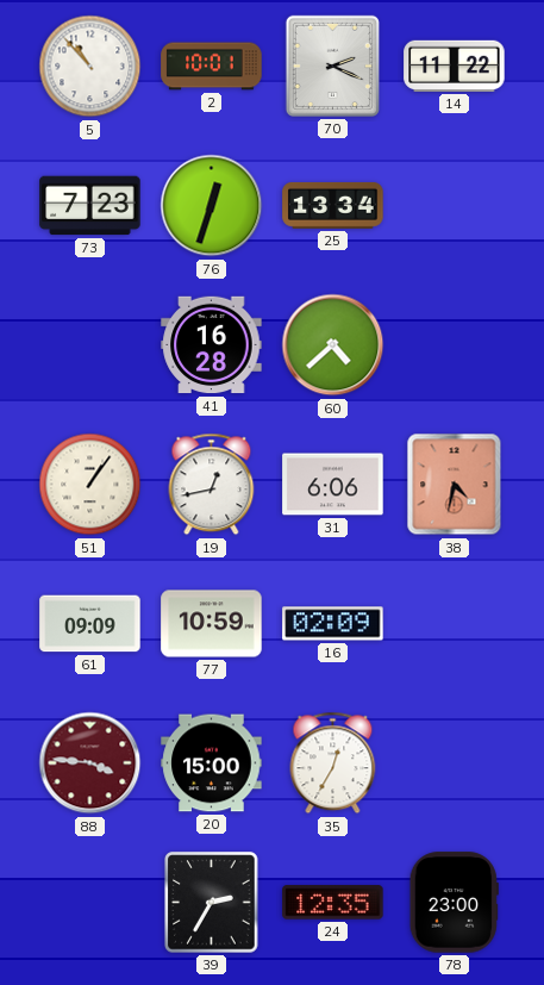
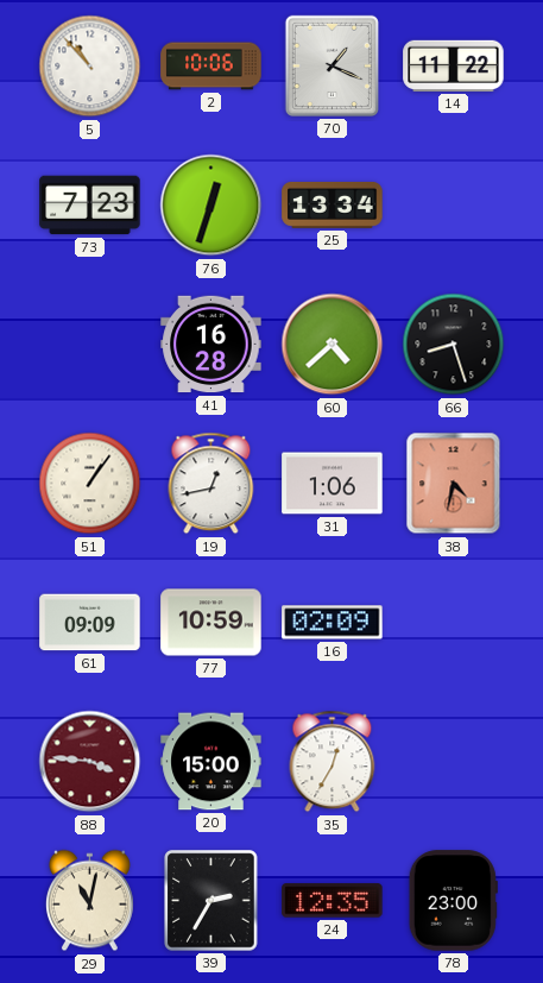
2: 10:01 -> 10:06
70: 2:19 -> 1:19
66: none -> 8:27
31: 6:06 -> 1:06
29: none -> 11:02
